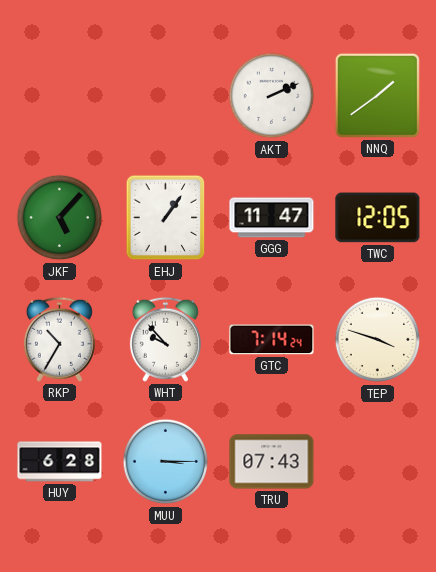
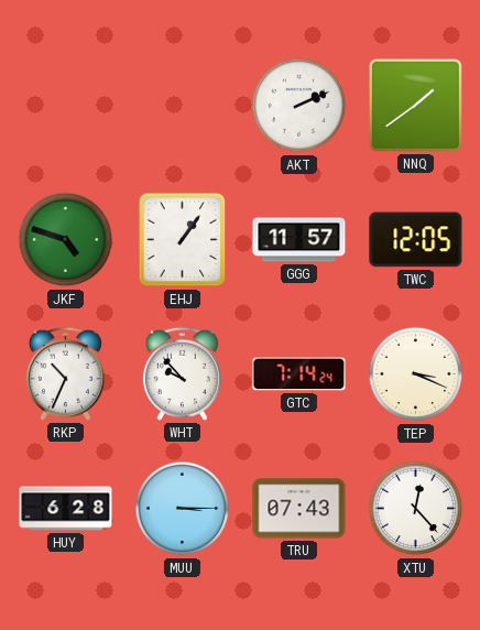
JKF: 5:07 -> 4:48
GGG: 11:47 -> 11:57
RKP: 10:35 -> 10:34
TEP: 3:48 -> 3:19
XTU: none -> 12:23
